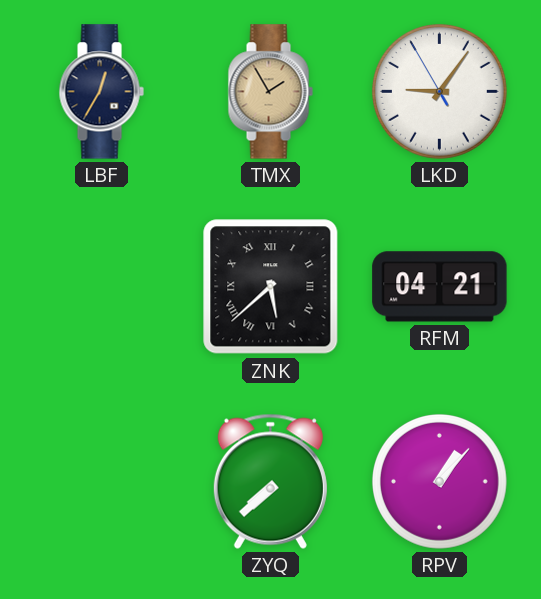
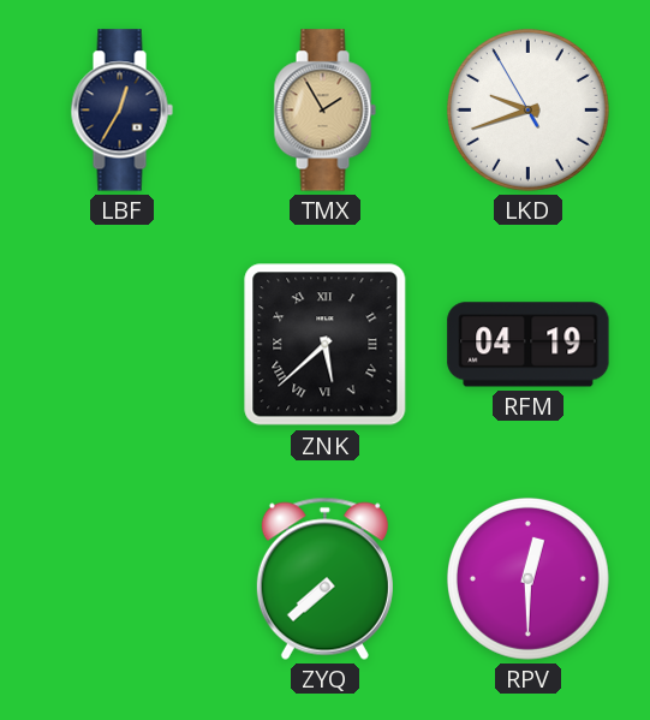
LKD: 9:05 -> 9:41
RFM: 04:21 -> 04:19
RPV: 1:07 -> 12:30
